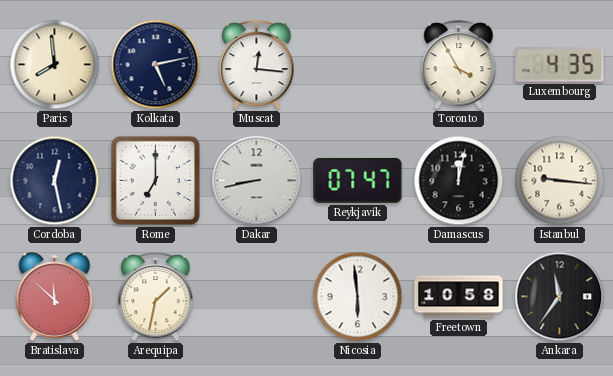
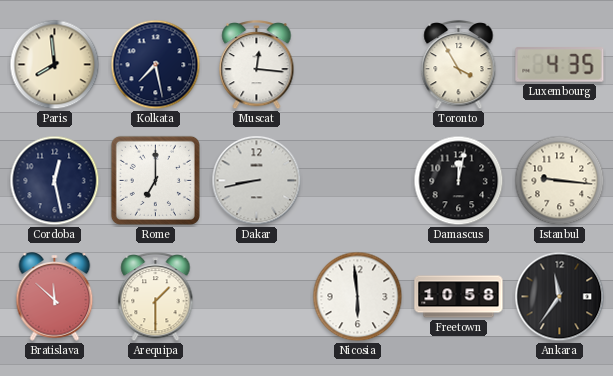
Kolkata: 5:13 -> 7:28
Reykjavik: 07:47 -> none
Arequipa: 1:32 -> 1:30
